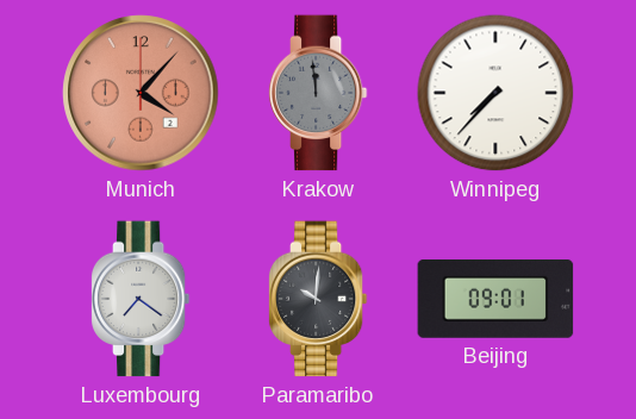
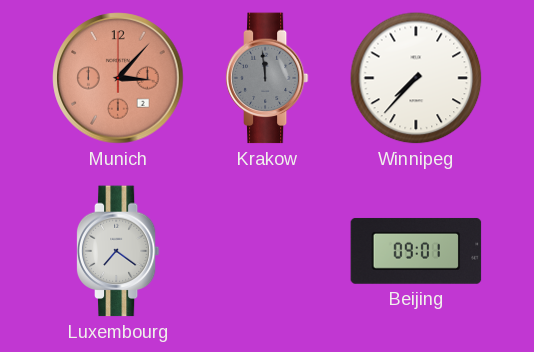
Munich: 4:07 -> 3:07
Paramaribo: 10:01 -> none
